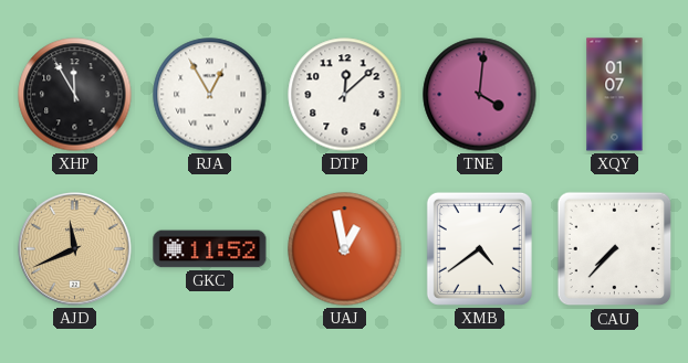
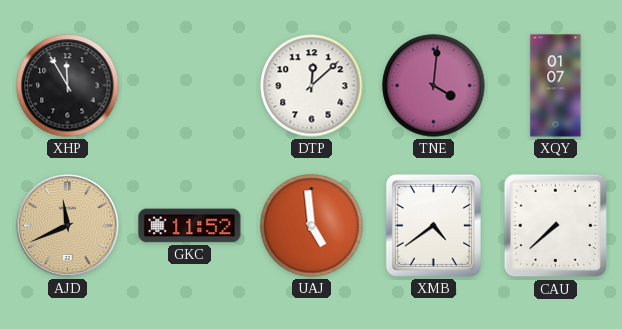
RJA: 12:55 -> none
UAJ: 12:58 -> 4:59
CAU: 7:37 -> 7:38
